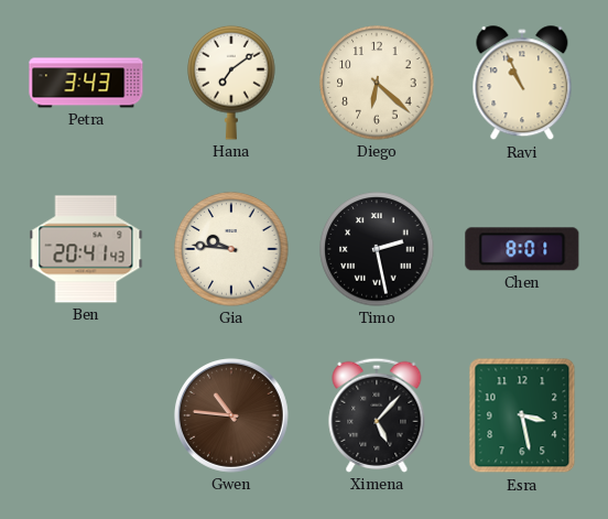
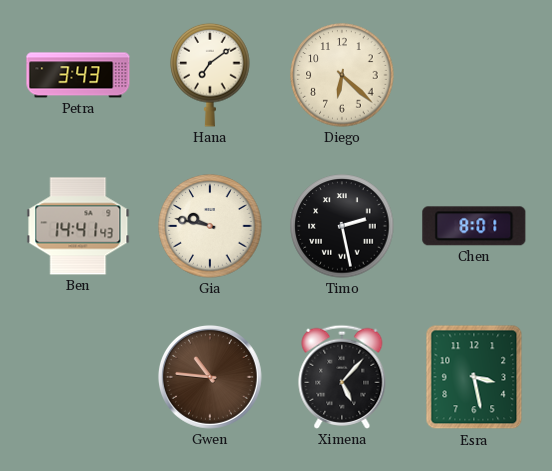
Ravi: 10:56 -> none
Ben: 20:41 -> 14:41
Gia: 9:46 -> 9:47
